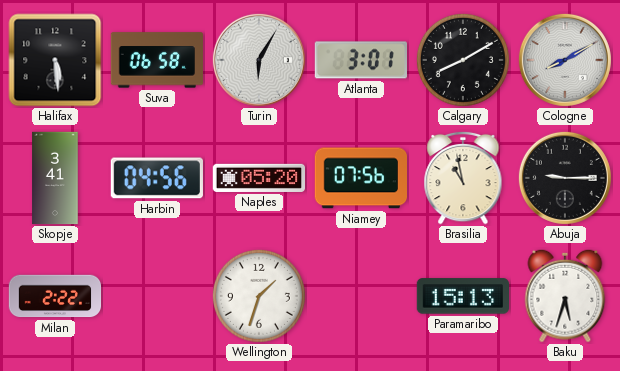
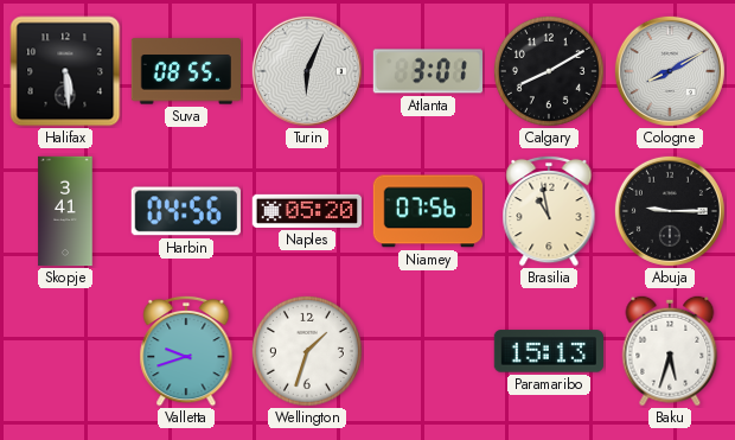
Suva: 06:58 -> 08:55
Turin: 6:05 -> 6:04
Milan: 2:22 -> none
Valletta: none -> 9:42
